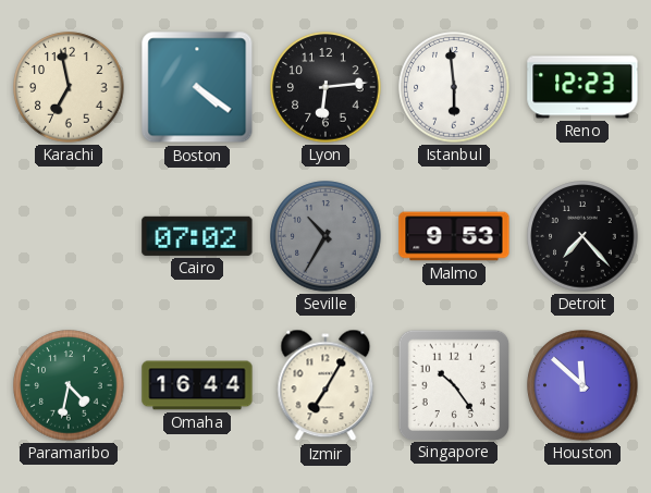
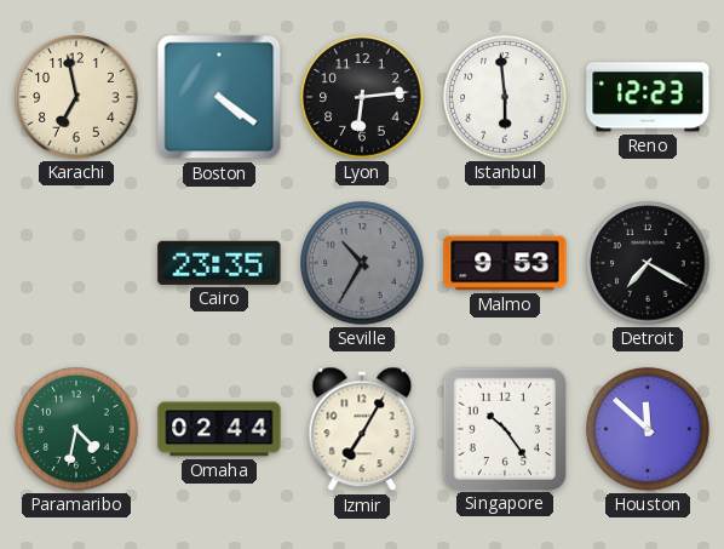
Cairo: 07:02 -> 23:35
Detroit: 7:23 -> 7:20
Omaha: 16:44 -> 02:44
